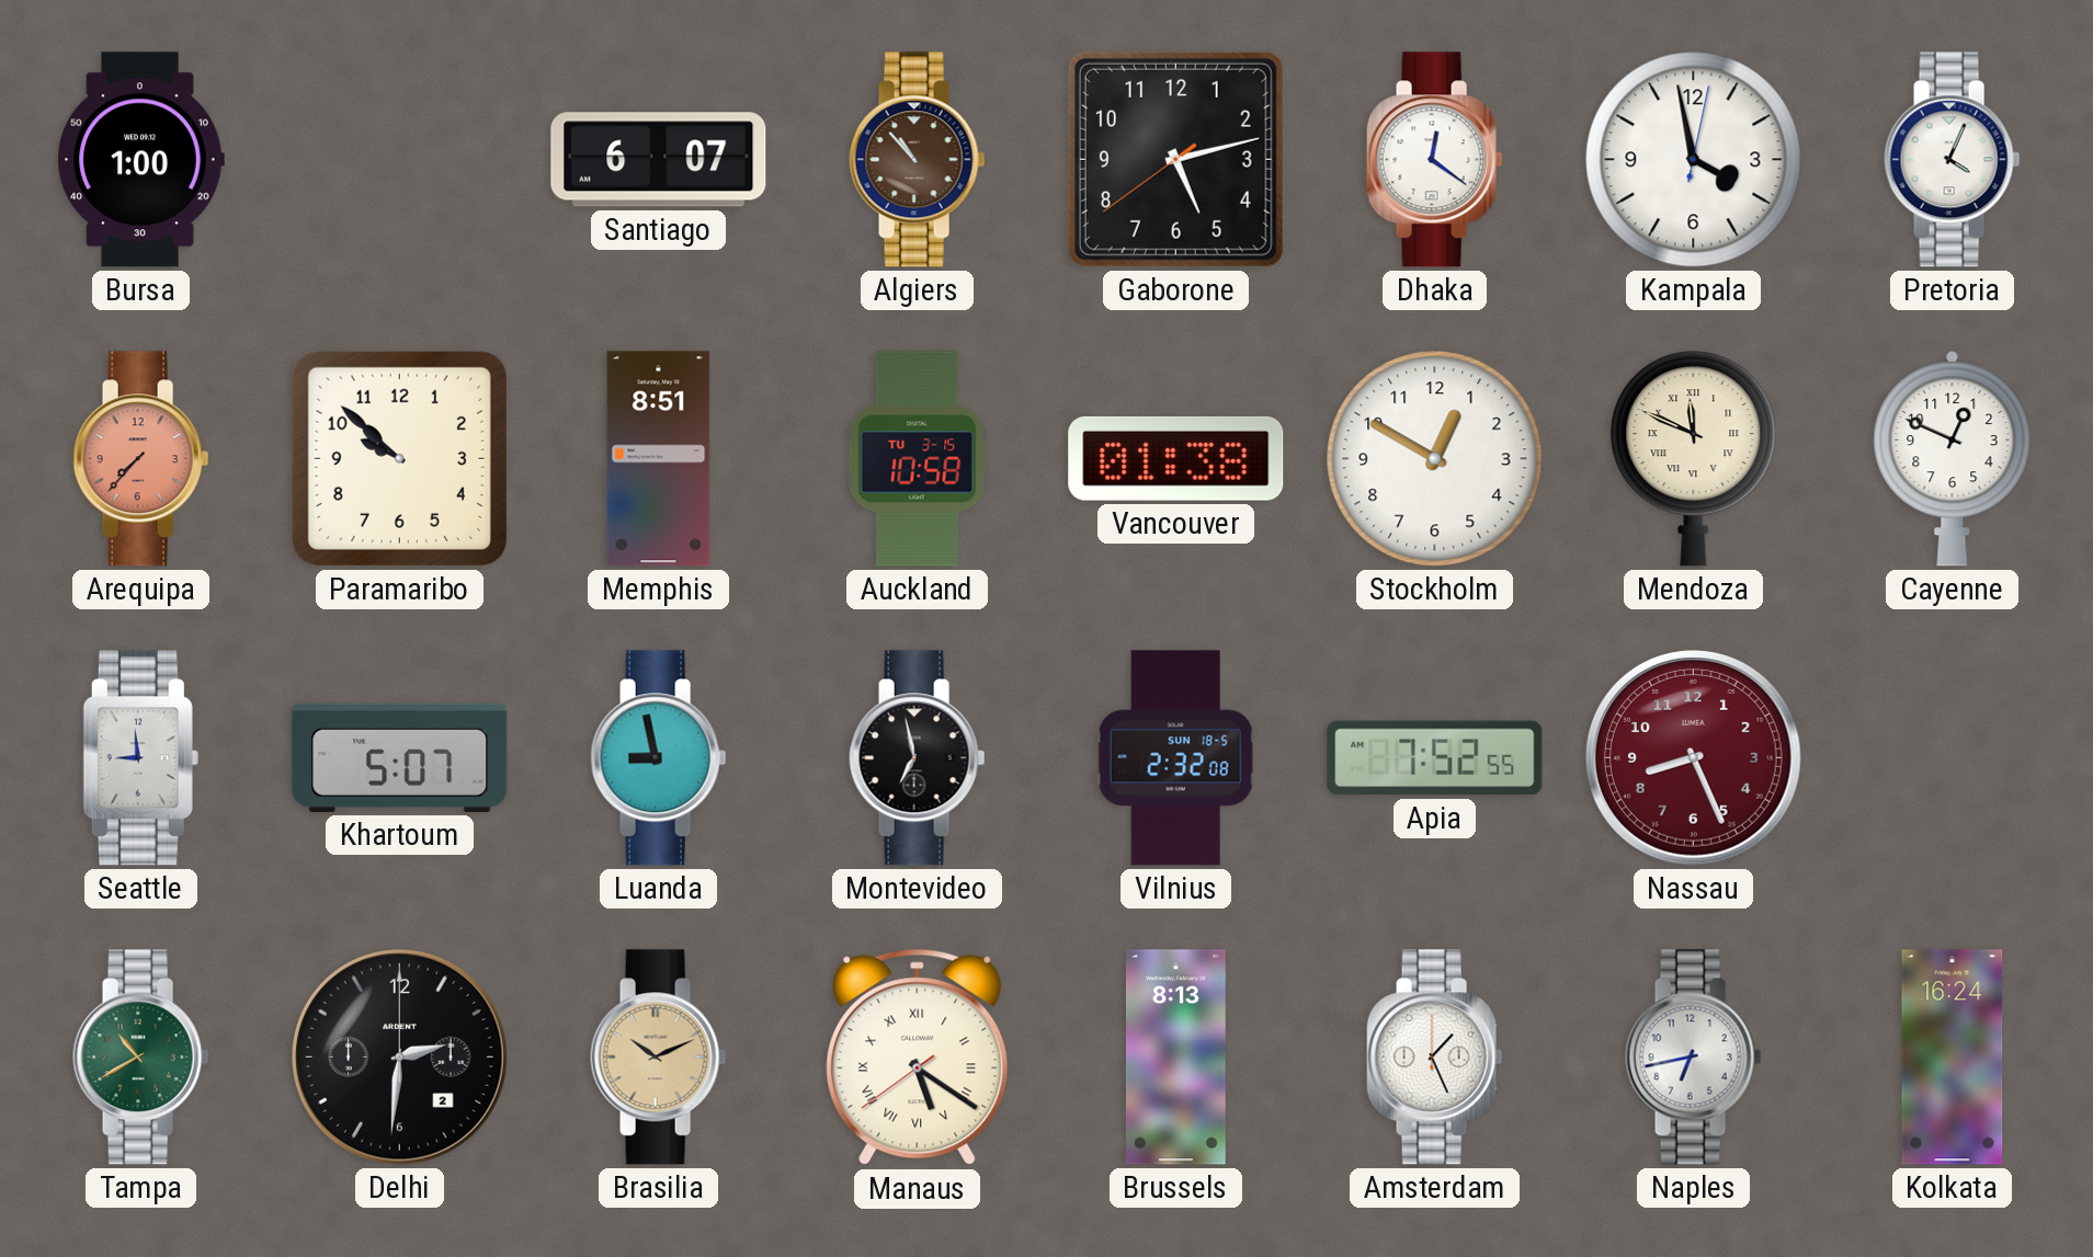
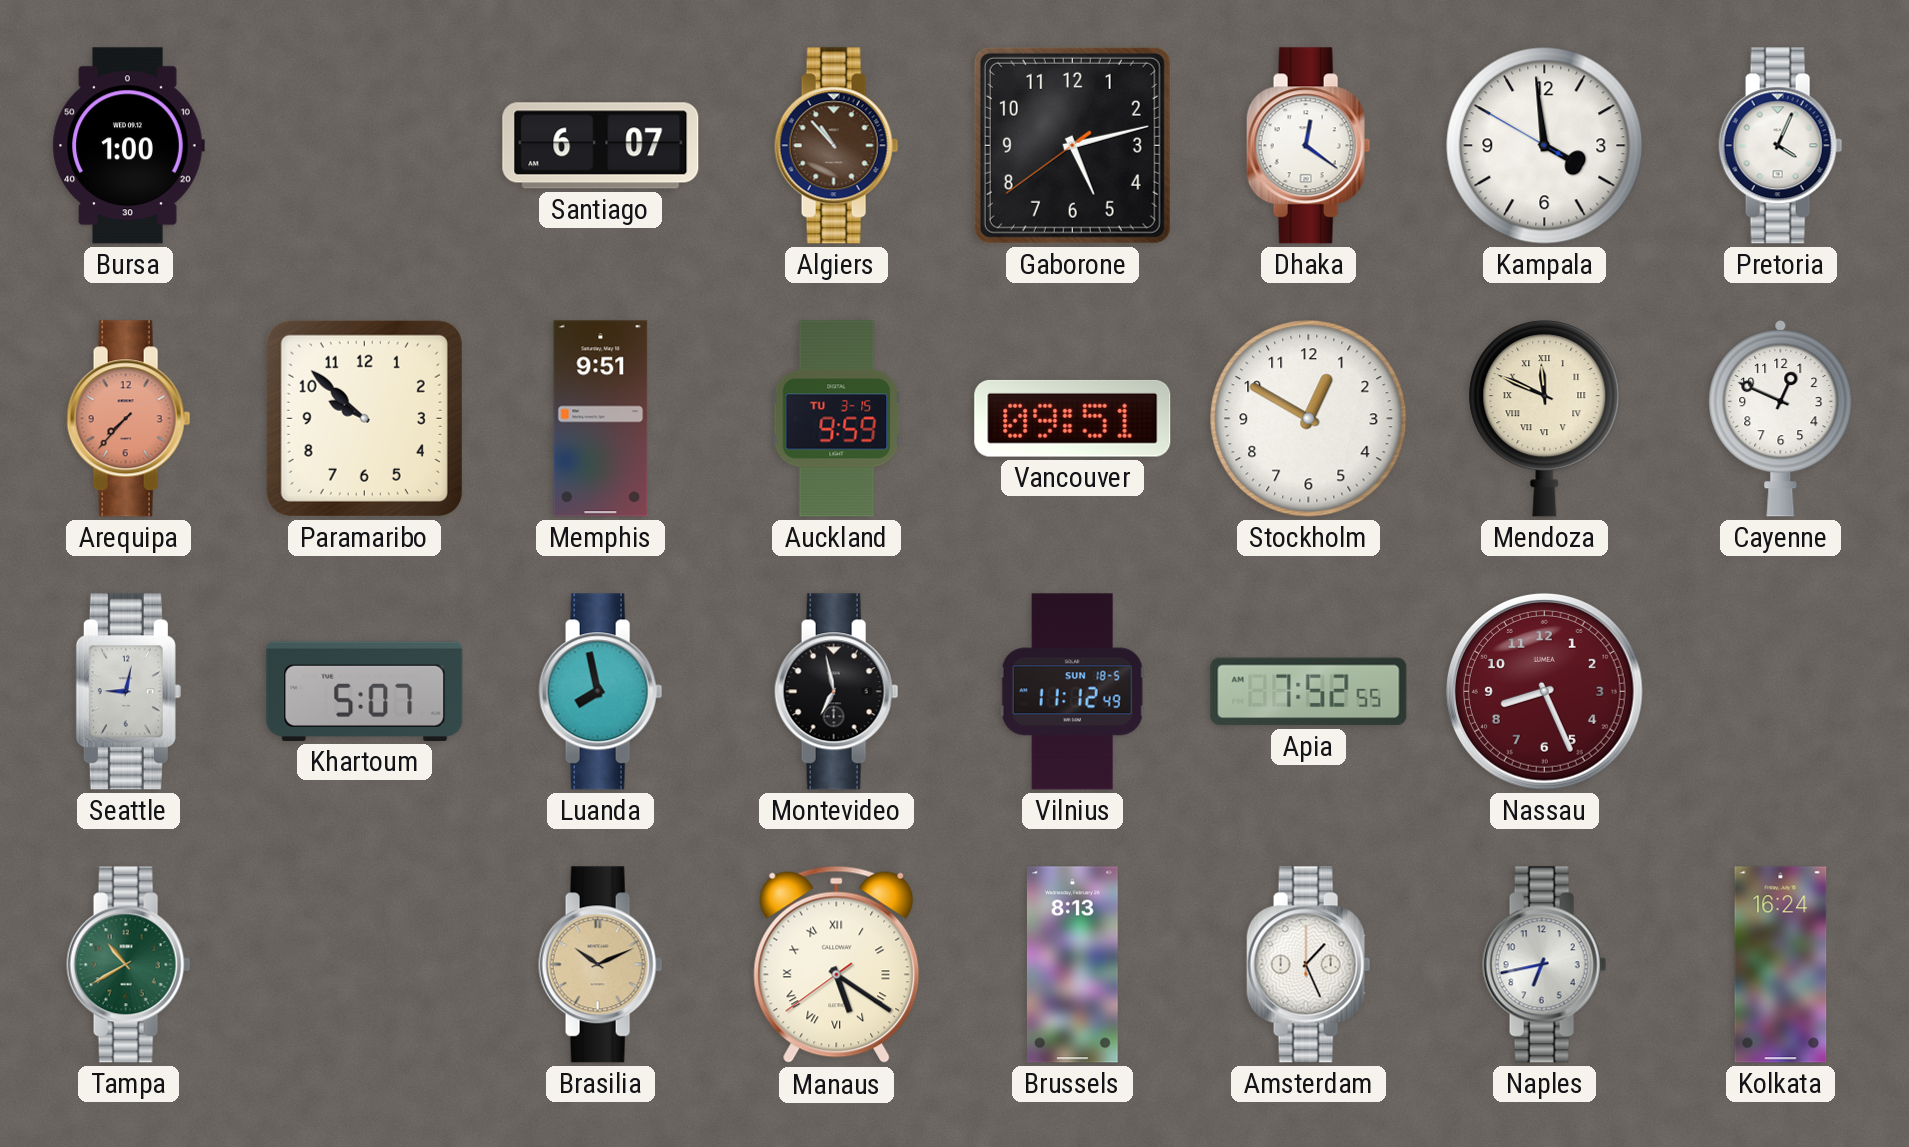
Kampala: 3:58:02 -> 3:58:50
Memphis: 8:51 -> 9:51
Auckland: 10:58 -> 9:59
Vancouver: 01:38 -> 09:51
Seattle: 8:59 -> 9:02
Luanda: 8:58 -> 7:58
Vilnius: 2:32 -> 11:12
Delhi: 2:31 -> none
